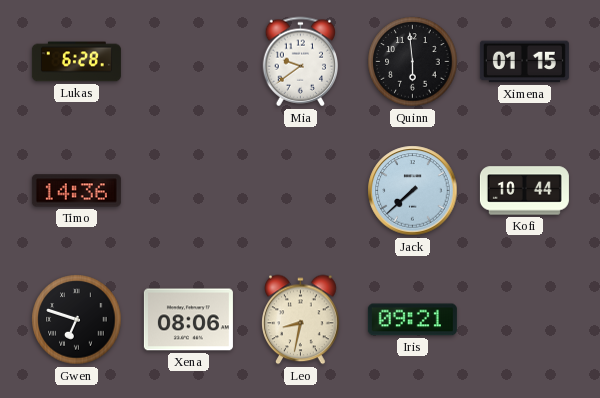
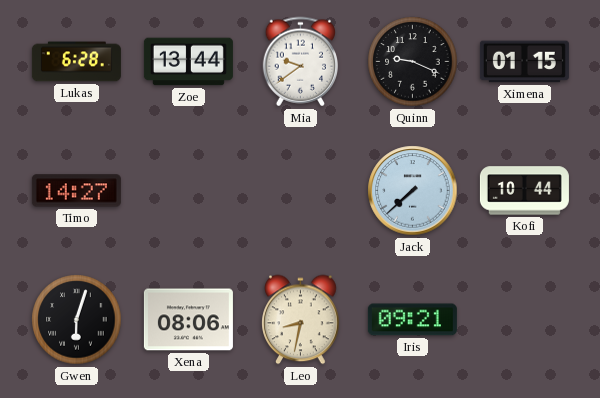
Zoe: none -> 13:44
Quinn: 5:59 -> 9:19
Timo: 14:36 -> 14:27
Gwen: 6:48 -> 6:03
